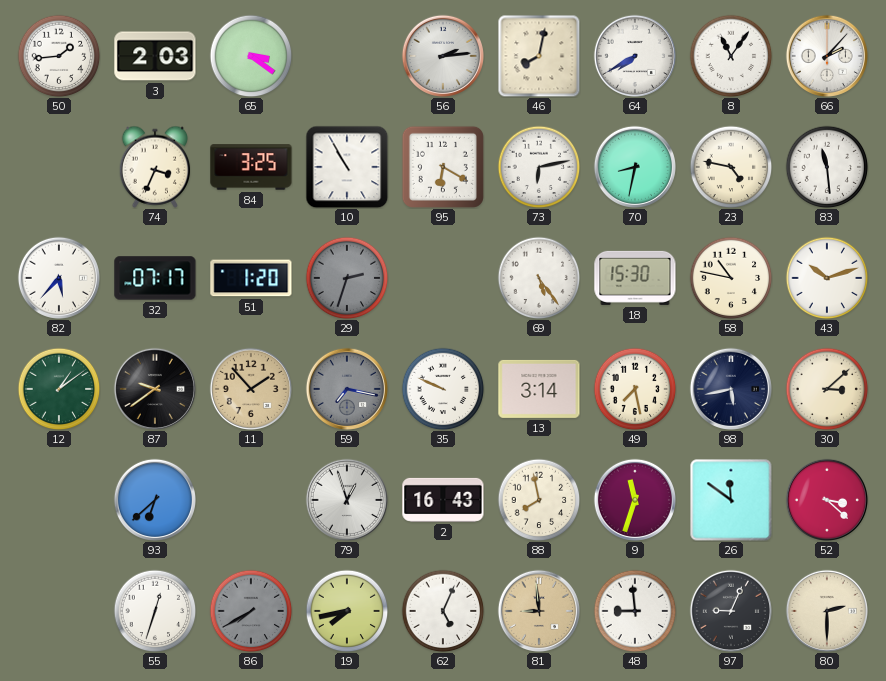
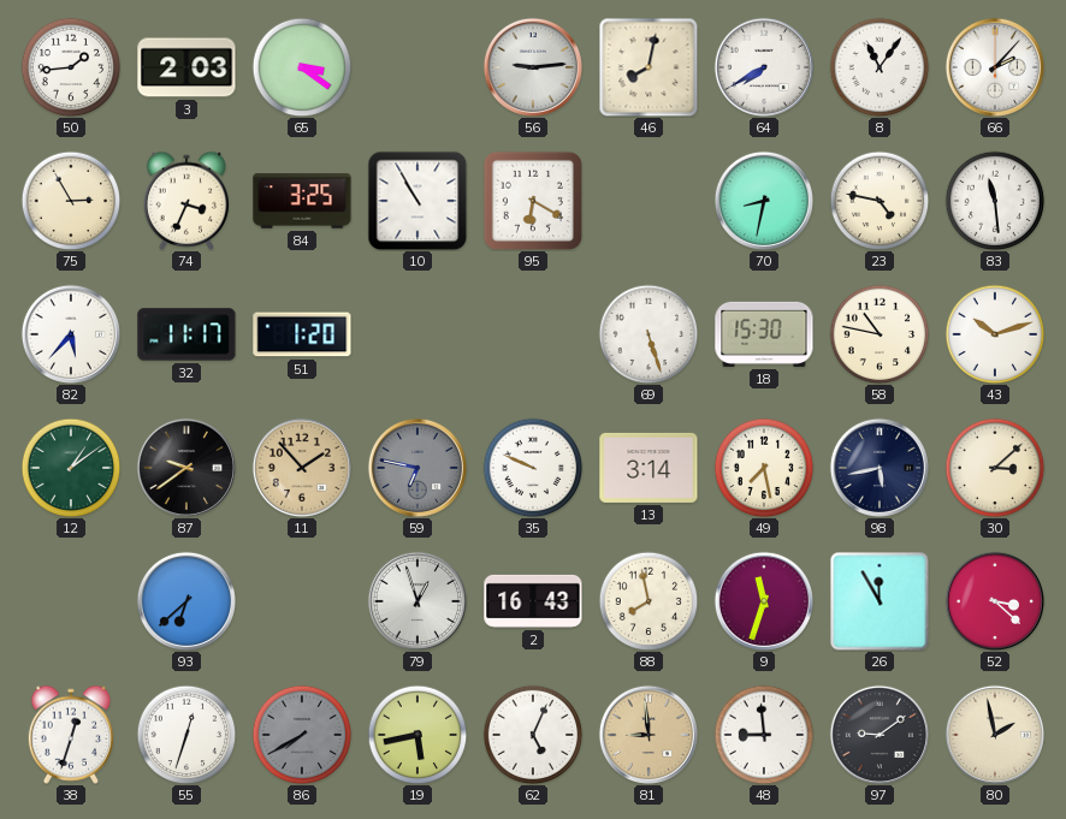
56: 2:14 -> 9:14
75: none -> 2:55
73: 6:13 -> none
32: 07:17 -> 11:17
29: 2:33 -> none
69: 5:24 -> 5:27
59: 7:17 -> 6:47
26: 11:51 -> 11:55
38: none -> 12:33
19: 7:43 -> 5:43
97: 9:04 -> 9:09
80: 2:30 -> 1:58
